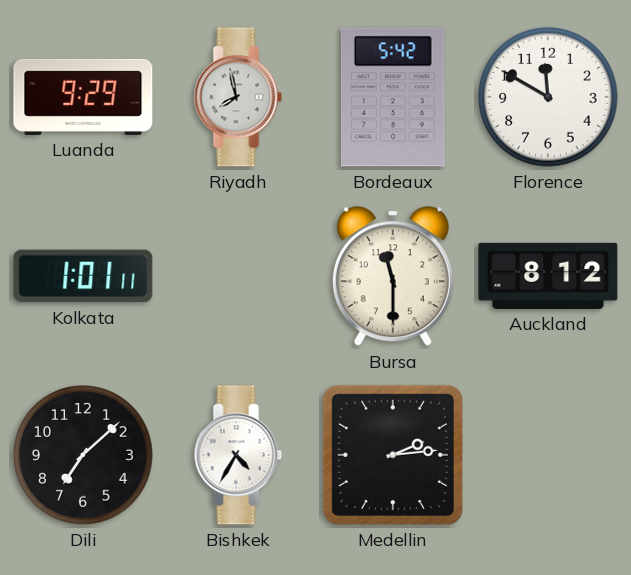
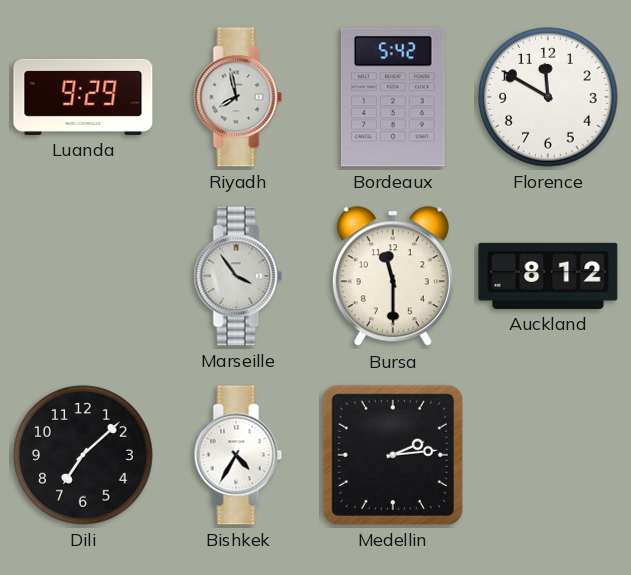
Kolkata: 1:01 -> none
Marseille: none -> 3:54
